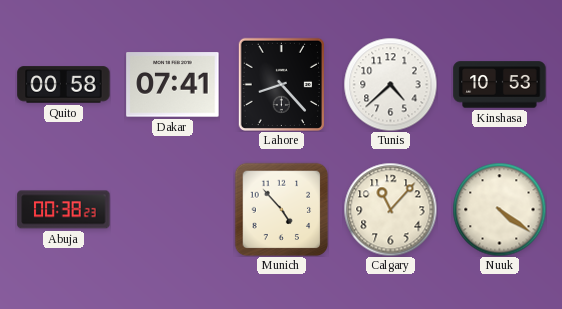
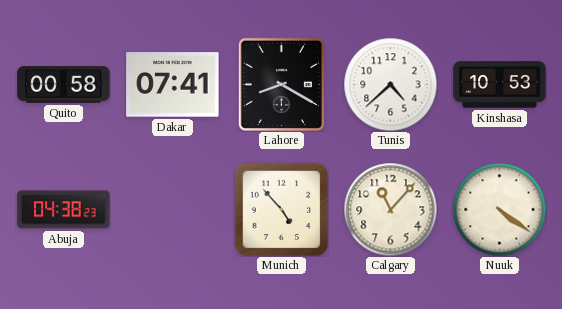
Lahore: 8:23 -> 8:20
Abuja: 00:38 -> 04:38
